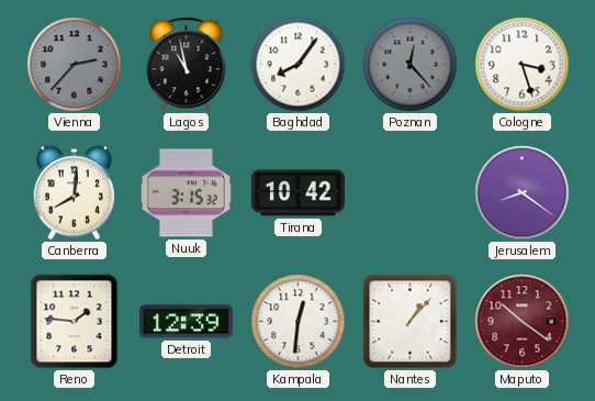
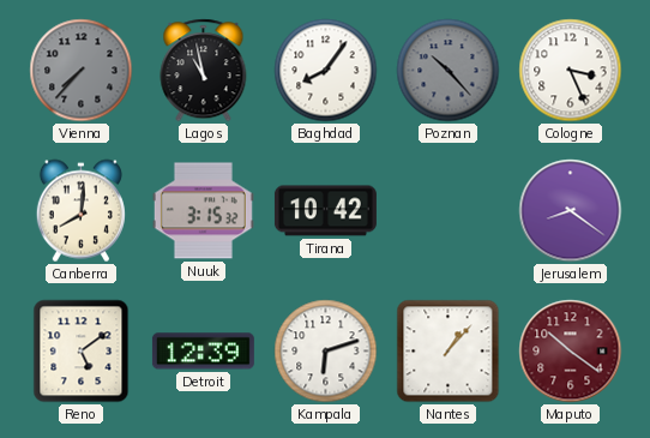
Vienna: 2:37 -> 7:37
Poznan: 12:23 -> 10:23
Cologne: 3:27 -> 3:26
Reno: 1:46 -> 5:09
Kampala: 12:31 -> 6:12
